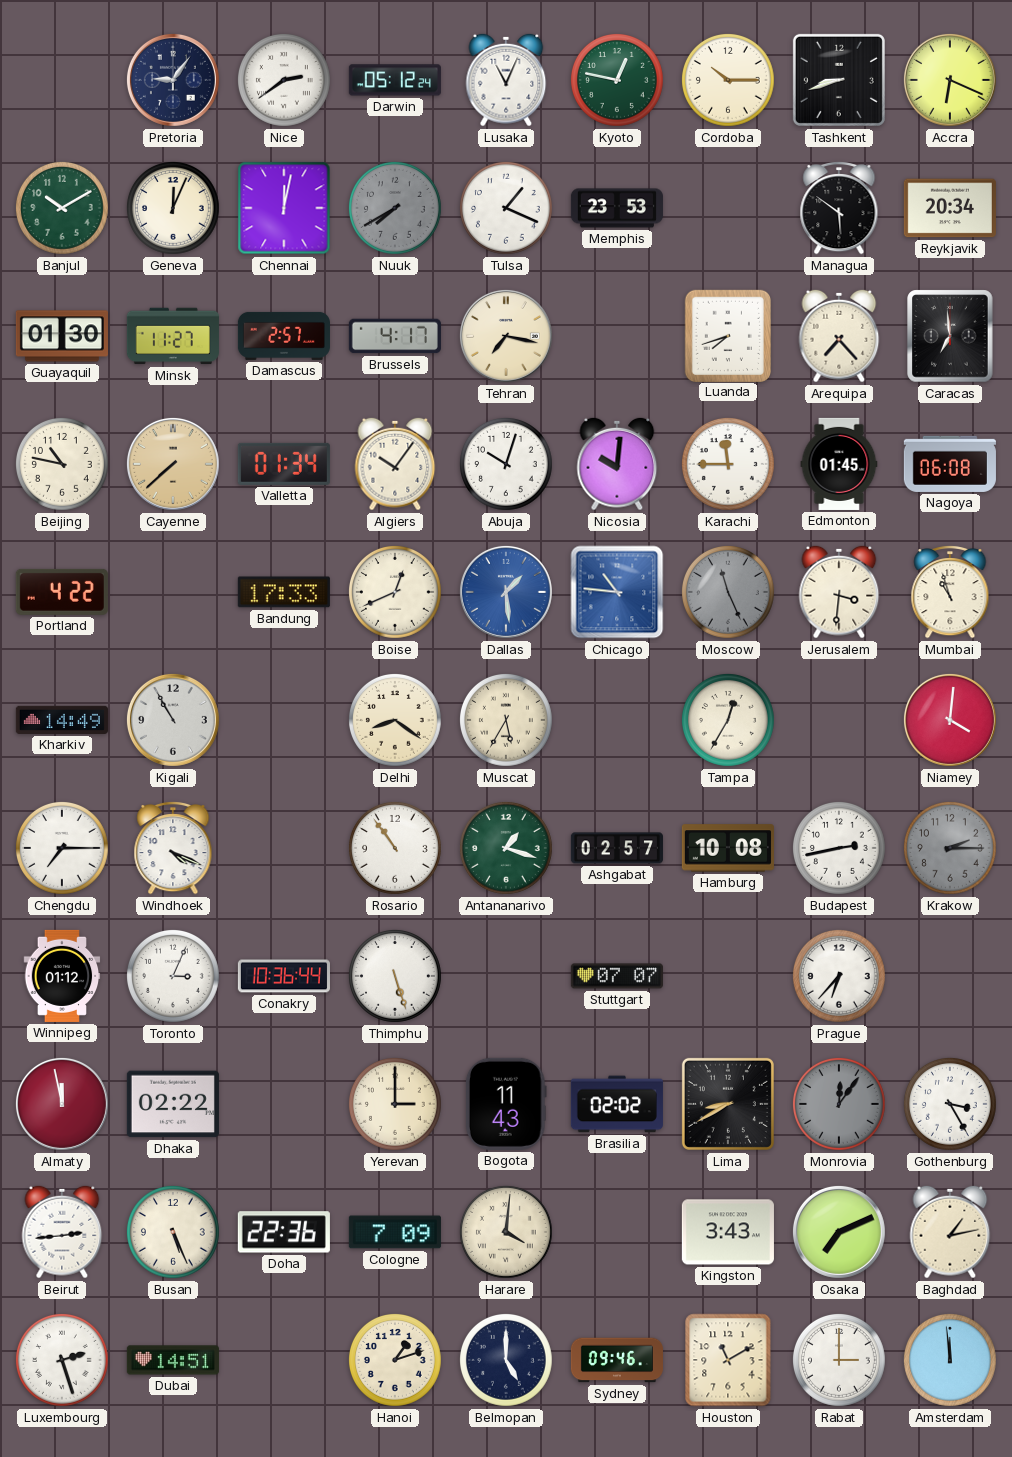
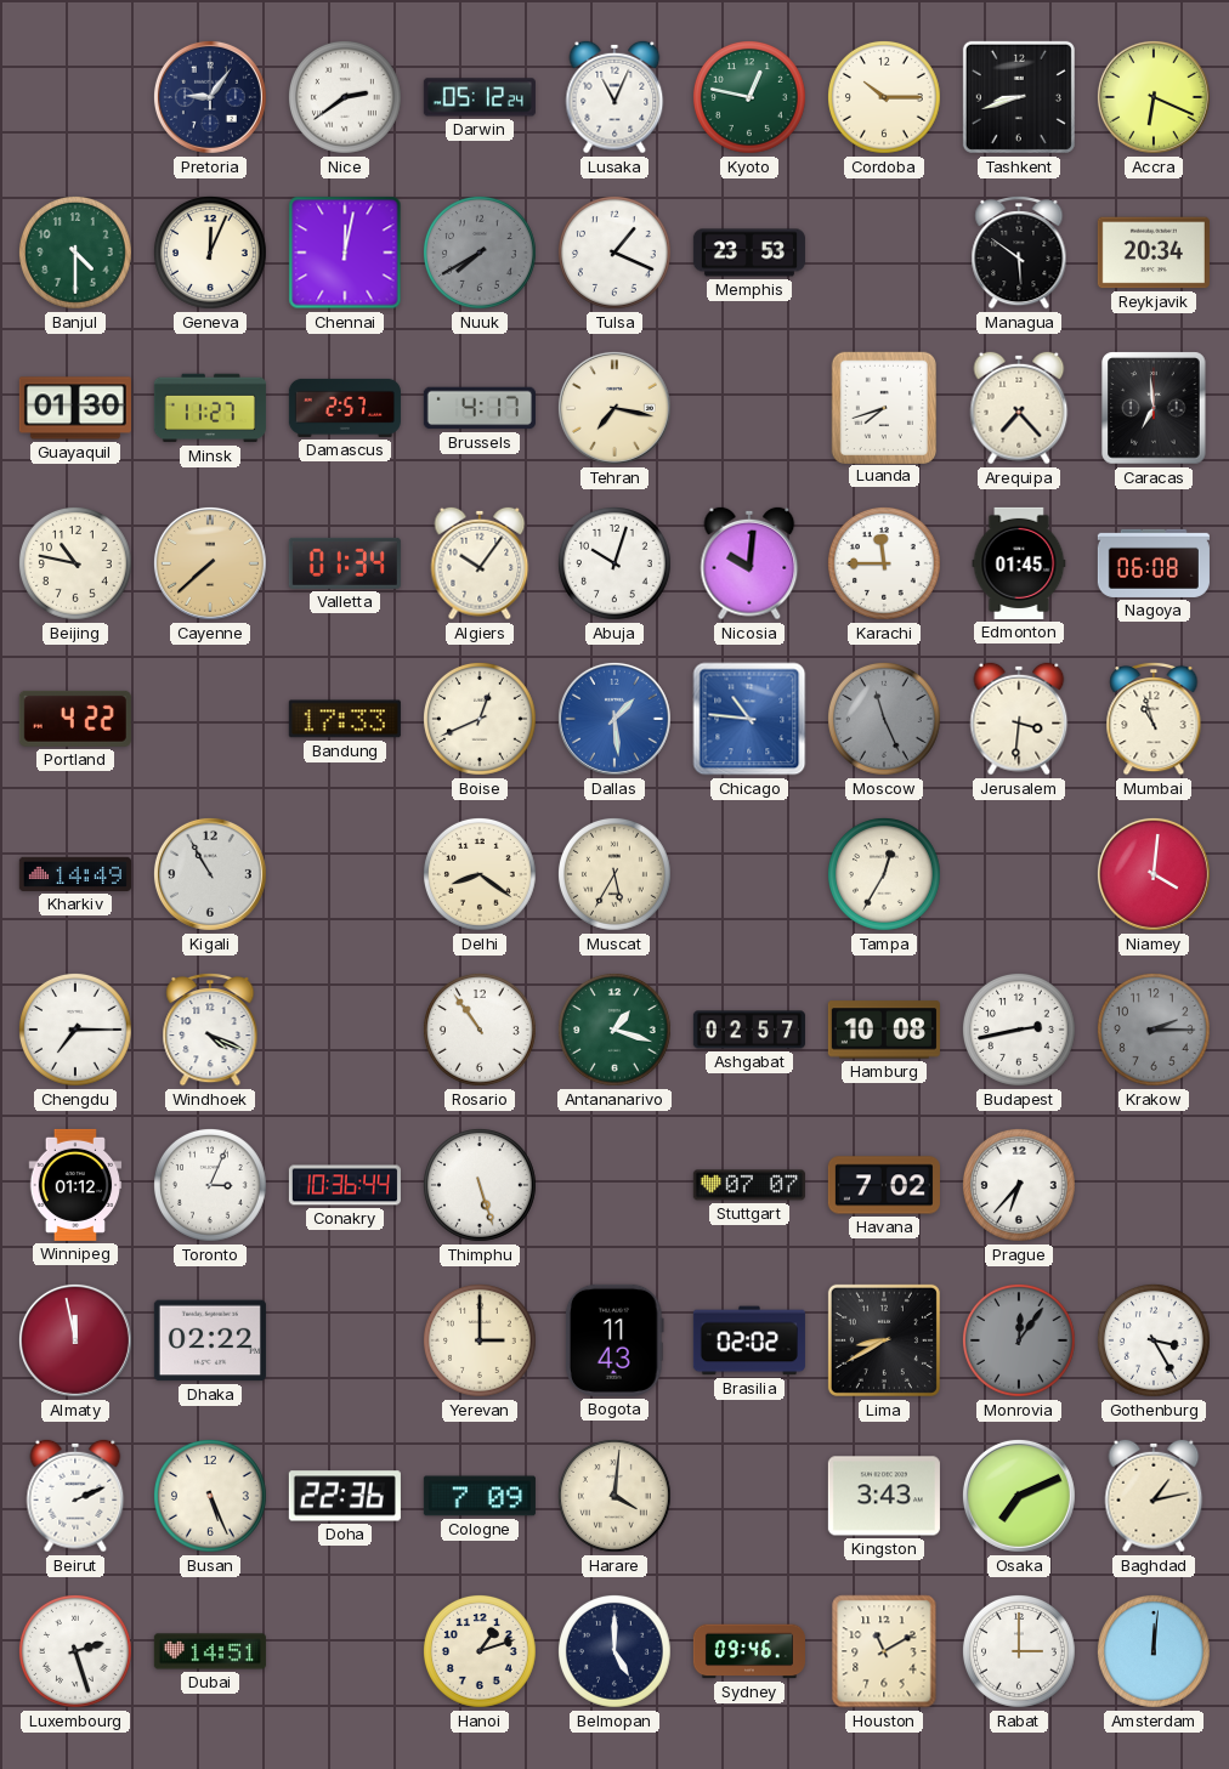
Banjul: 10:10 -> 4:30
Havana: none -> 7:02
Beirut: 2:44 -> 2:11
Amsterdam: 11:59 -> 12:01
